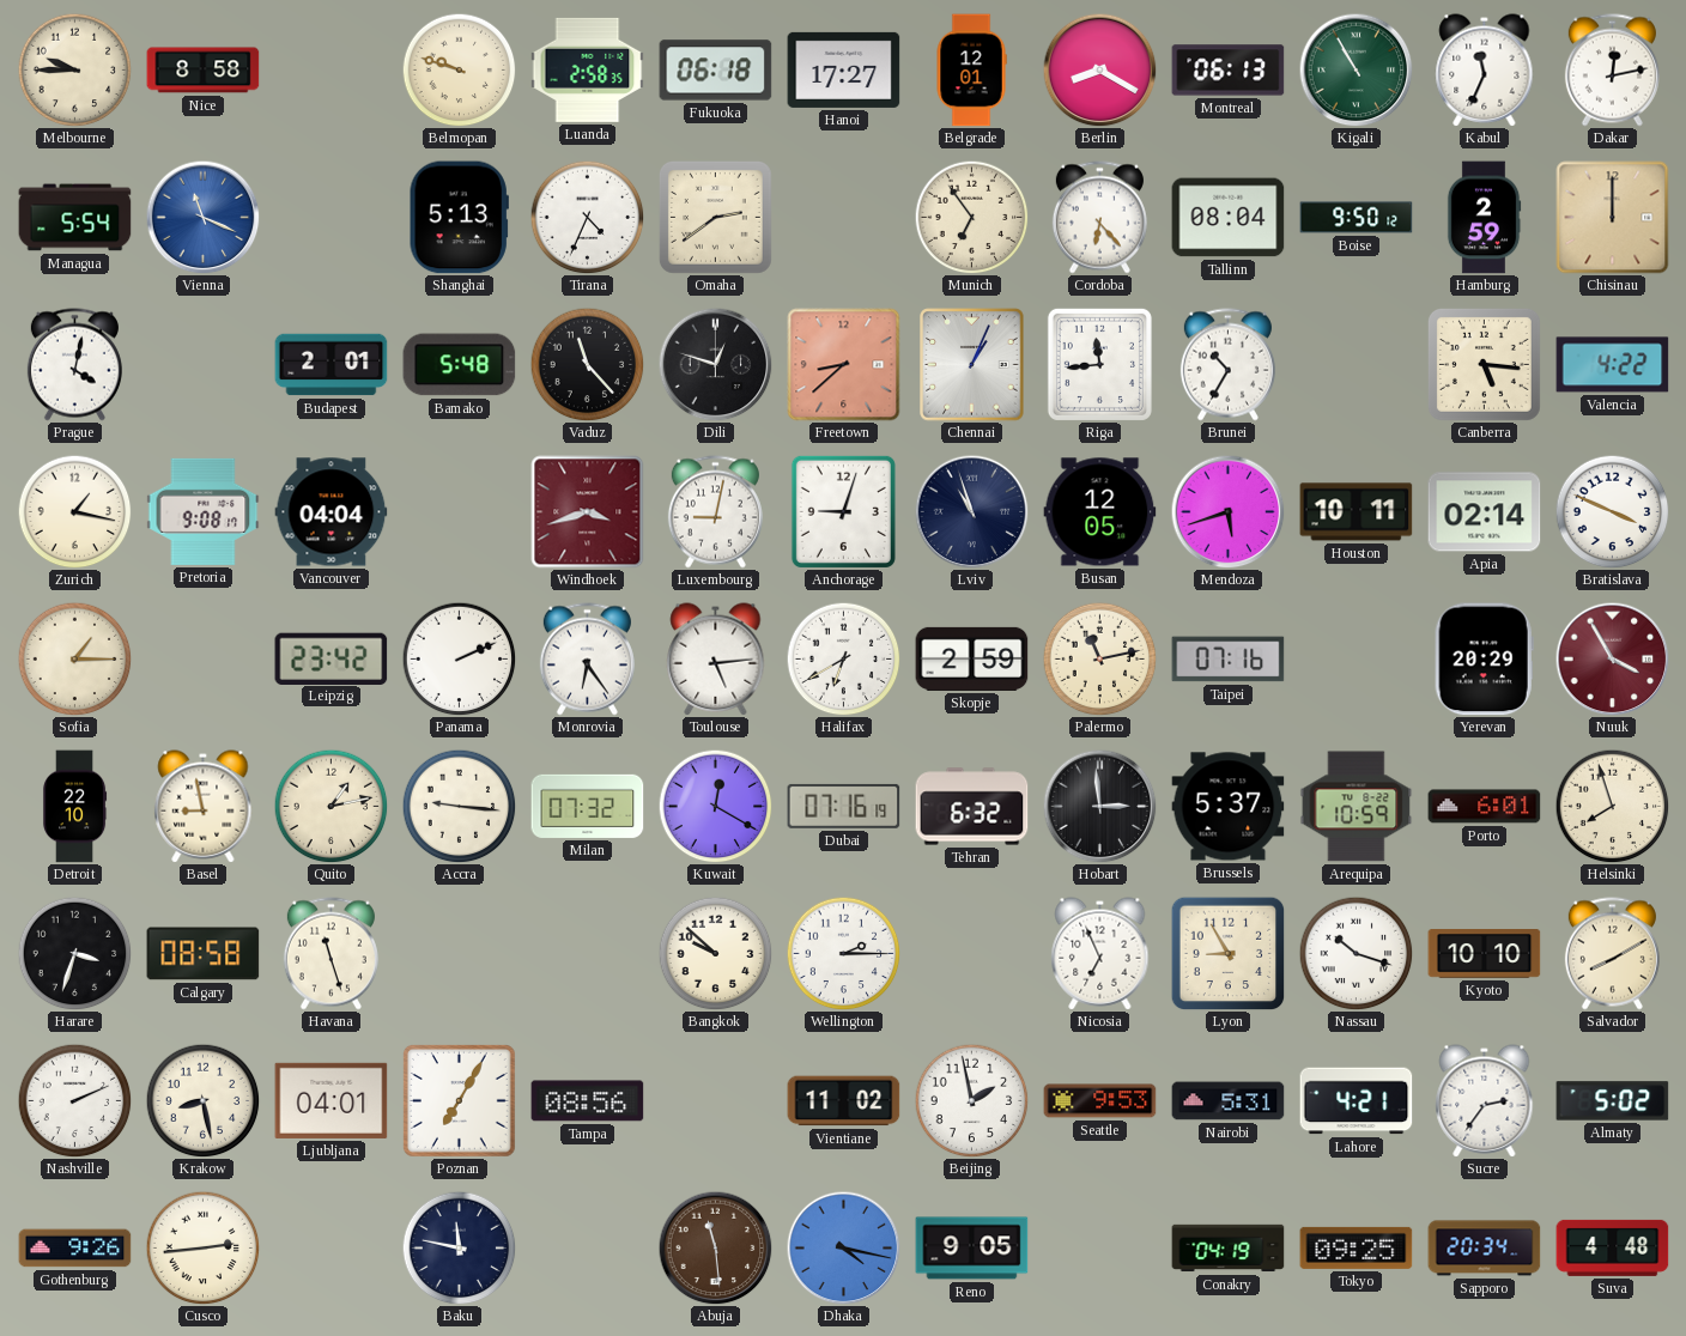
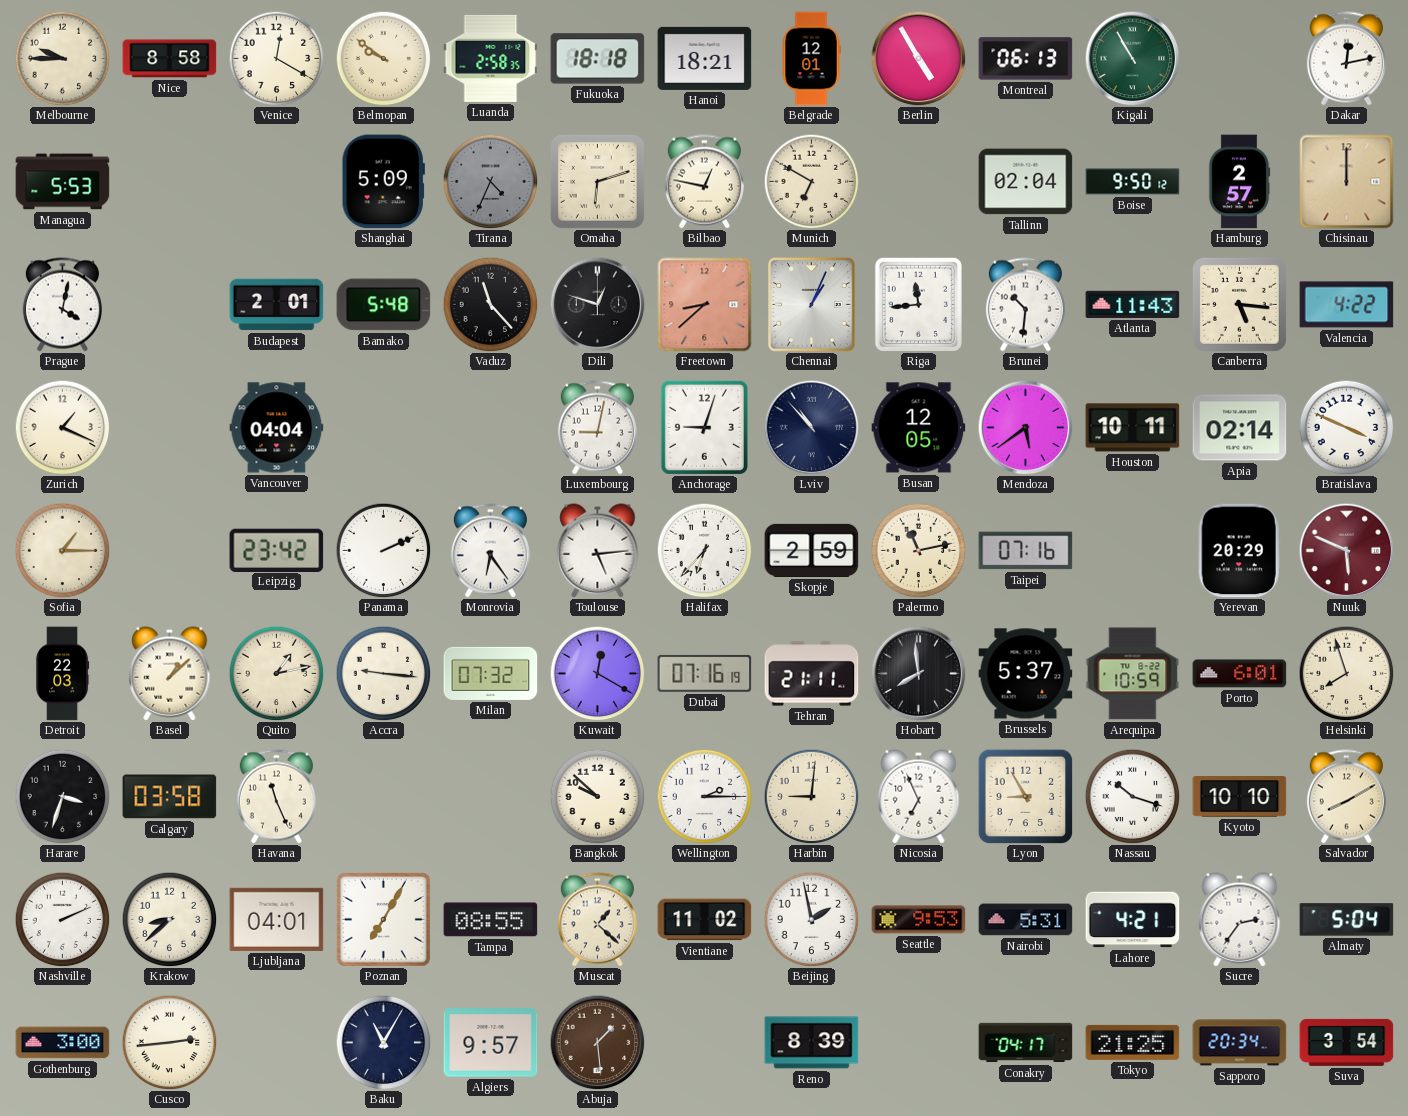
Venice: none -> 12:20
Belmopan: 9:48 -> 9:51
Fukuoka: 06:18 -> 18:18
Hanoi: 17:27 -> 18:21
Berlin: 8:20 -> 4:55
Kabul: 11:34 -> none
Managua: 5:54 -> 5:53
Vienna: 11:19 -> none
Shanghai: 5:13 -> 5:09
Tirana dial: white -> grey
Omaha: 2:39 -> 6:12
Bilbao: none -> 12:47
Munich: 6:54 -> 6:50
Cordoba: 6:23 -> none
Tallinn: 08:04 -> 02:04
Hamburg: 2:59 -> 2:57
Brunei: 10:35 -> 10:31
Atlanta: none -> 11:43
Zurich: 1:17 -> 1:19
Pretoria: 9:08 -> none
Windhoek: 3:42 -> none
Lviv: 10:57 -> 10:53
Mendoza: 5:42 -> 5:39
Halifax: 6:40 -> 6:37
Nuuk: 3:55 -> 5:49
Detroit: 22:10 -> 22:03
Basel: 8:58 -> 1:08
Tehran: 6:32 -> 21:11
Hobart: 2:59 -> 7:59
Calgary: 08:58 -> 03:58
Havana: 11:27 -> 11:26
Harbin: none -> 9:01
Krakow: 8:28 -> 8:38
Tampa: 08:56 -> 08:55
Muscat: none -> 1:22
Almaty: 5:02 -> 5:04
Gothenburg: 9:26 -> 3:00
Baku: 11:47 -> 11:05
Algiers: none -> 9:57
Abuja: 11:29 -> 1:29
Dhaka: 4:17 -> none
Reno: 9:05 -> 8:39
Conakry: 04:19 -> 04:17
Tokyo: 09:25 -> 21:25
Suva: 4:48 -> 3:54
